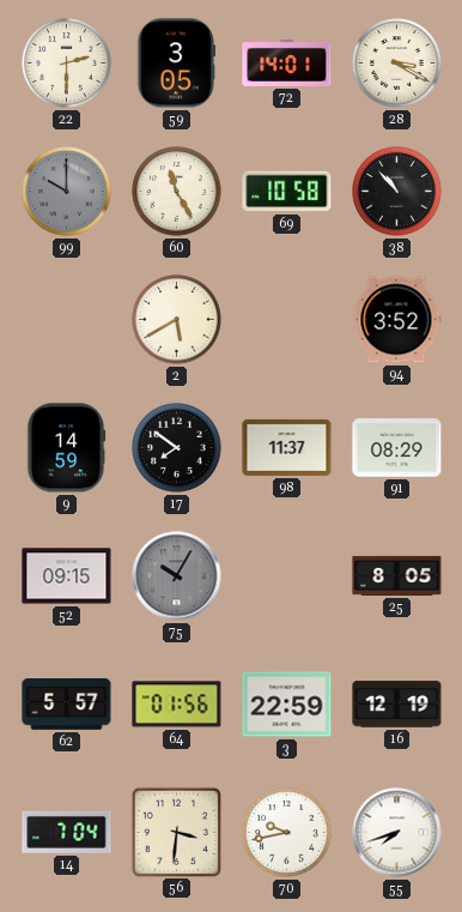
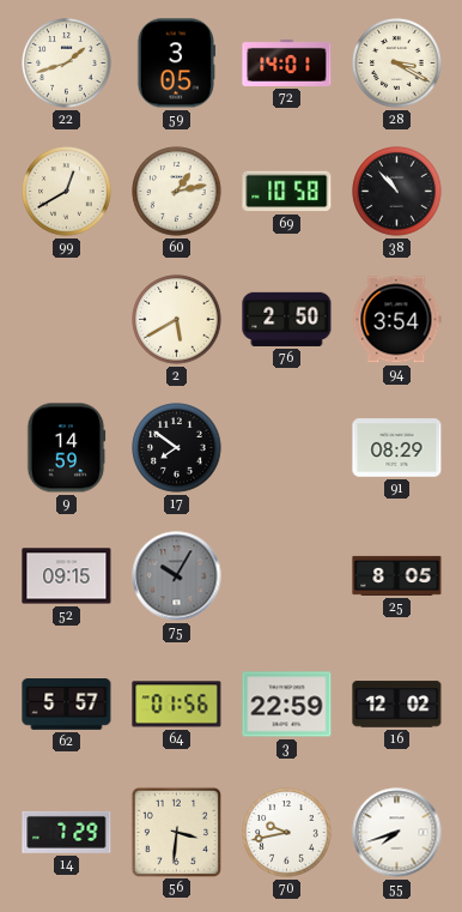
22: 2:30 -> 1:42
99: 10:00 -> 12:40
99 dial: grey -> cream
60: 11:25 -> 1:13
76: none -> 2:50
94: 3:52 -> 3:54
98: 11:37 -> none
16: 12:19 -> 12:02
14: 7:04 -> 7:29
